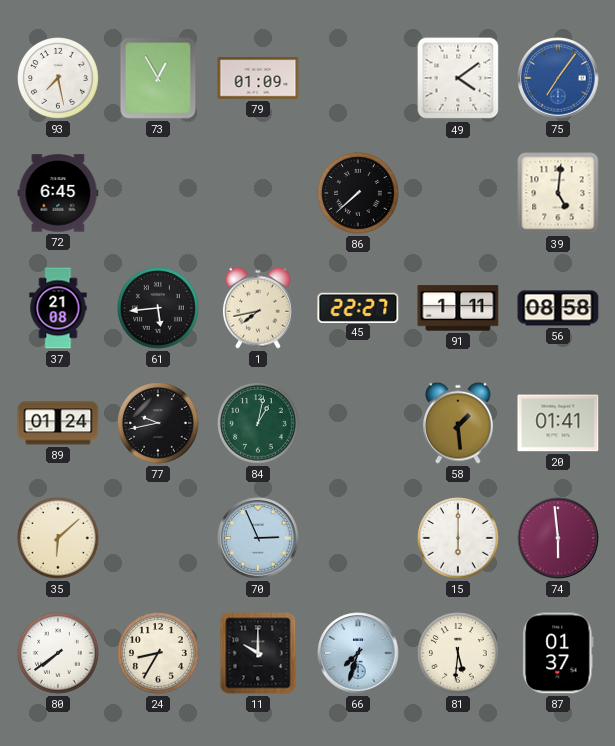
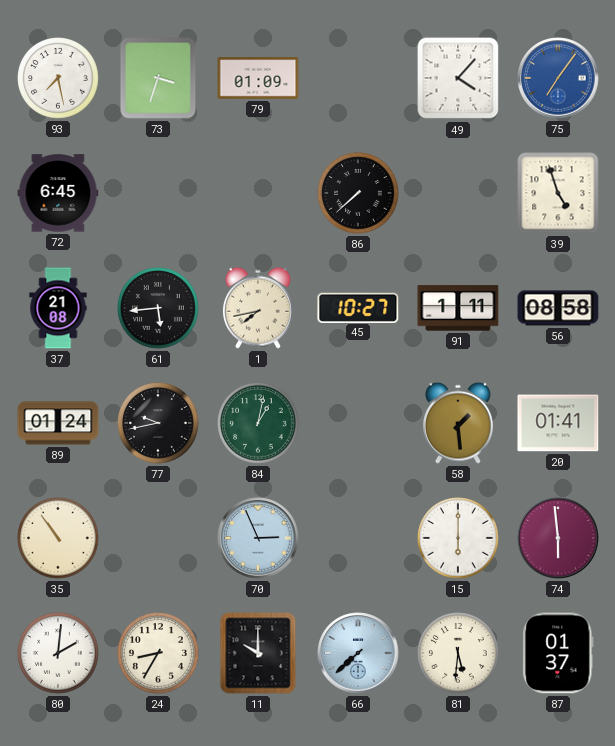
73: 12:55 -> 3:33
49: 4:09 -> 4:07
39: 5:01 -> 4:57
45: 22:27 -> 10:27
35: 6:08 -> 10:54
80: 7:39 -> 2:01
66: 7:33 -> 7:38
